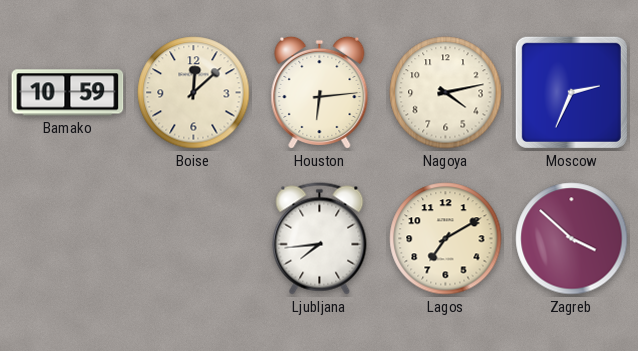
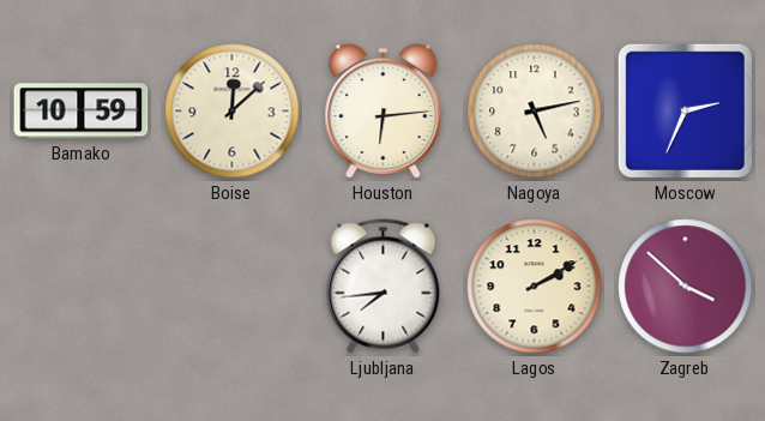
Nagoya: 4:13 -> 5:13
Lagos: 7:10 -> 2:10
